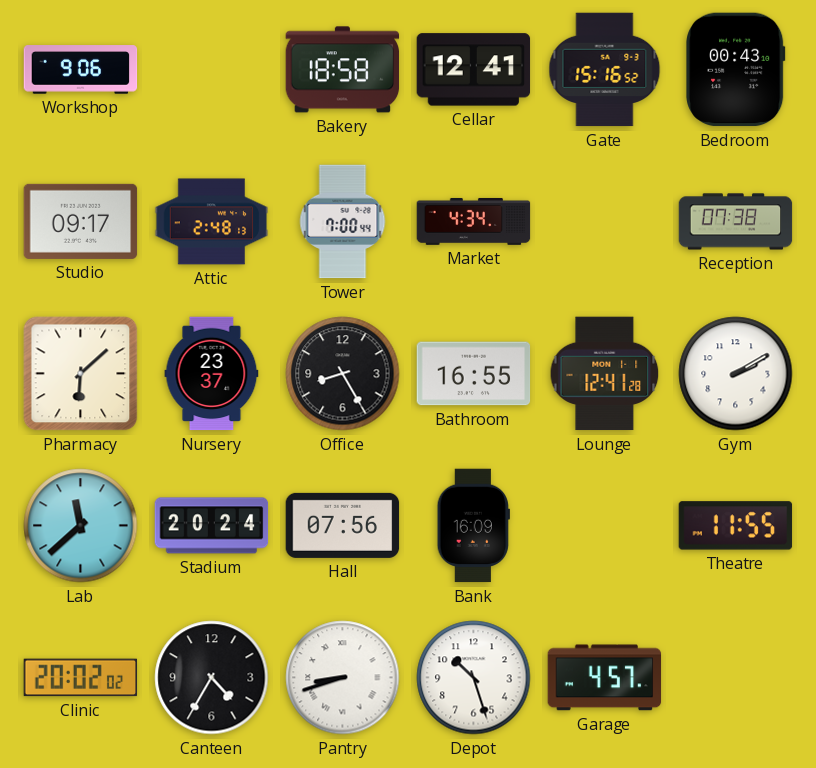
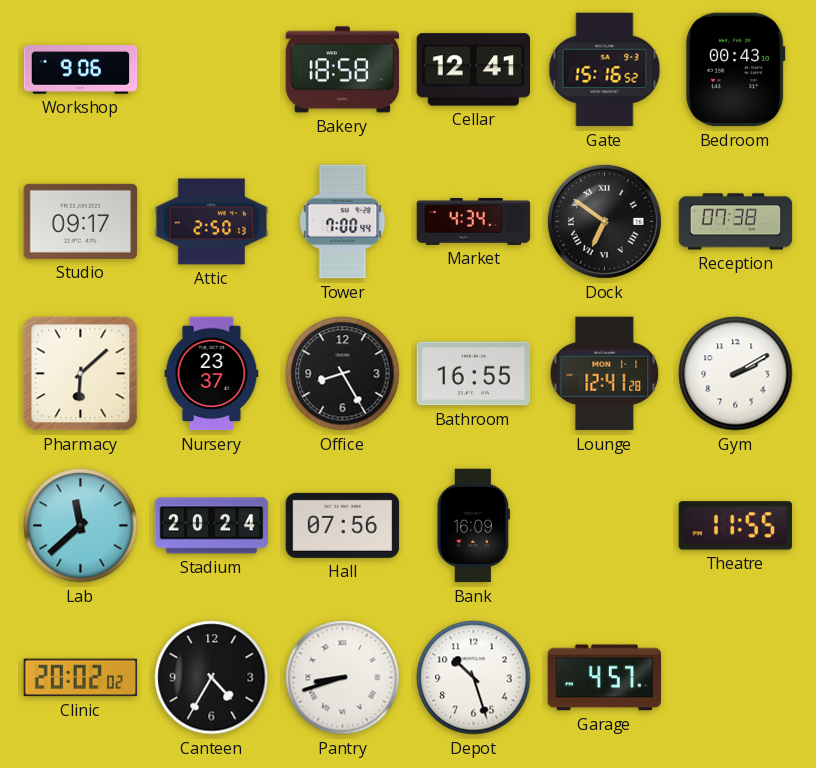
Attic: 2:48 -> 2:50
Dock: none -> 6:51
